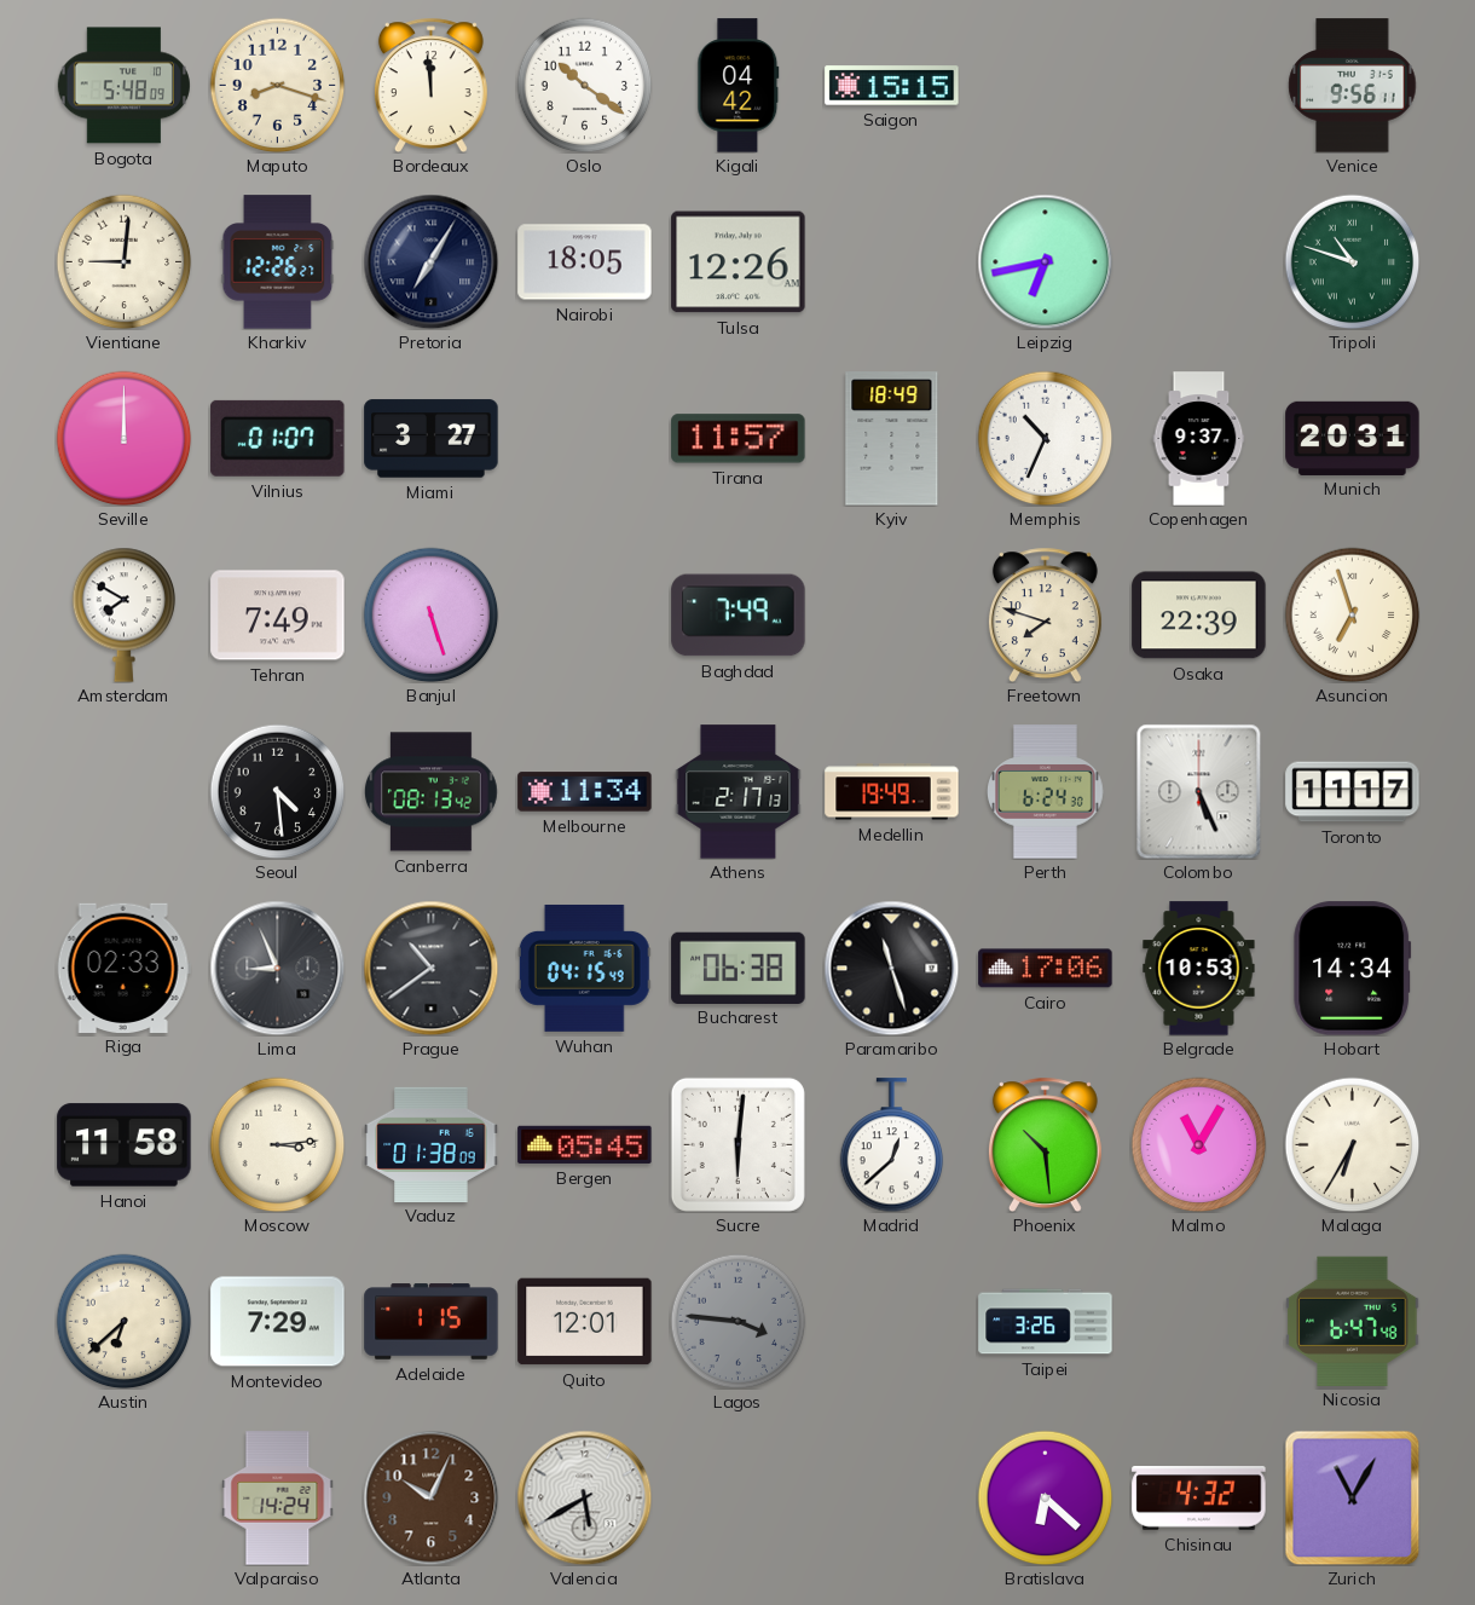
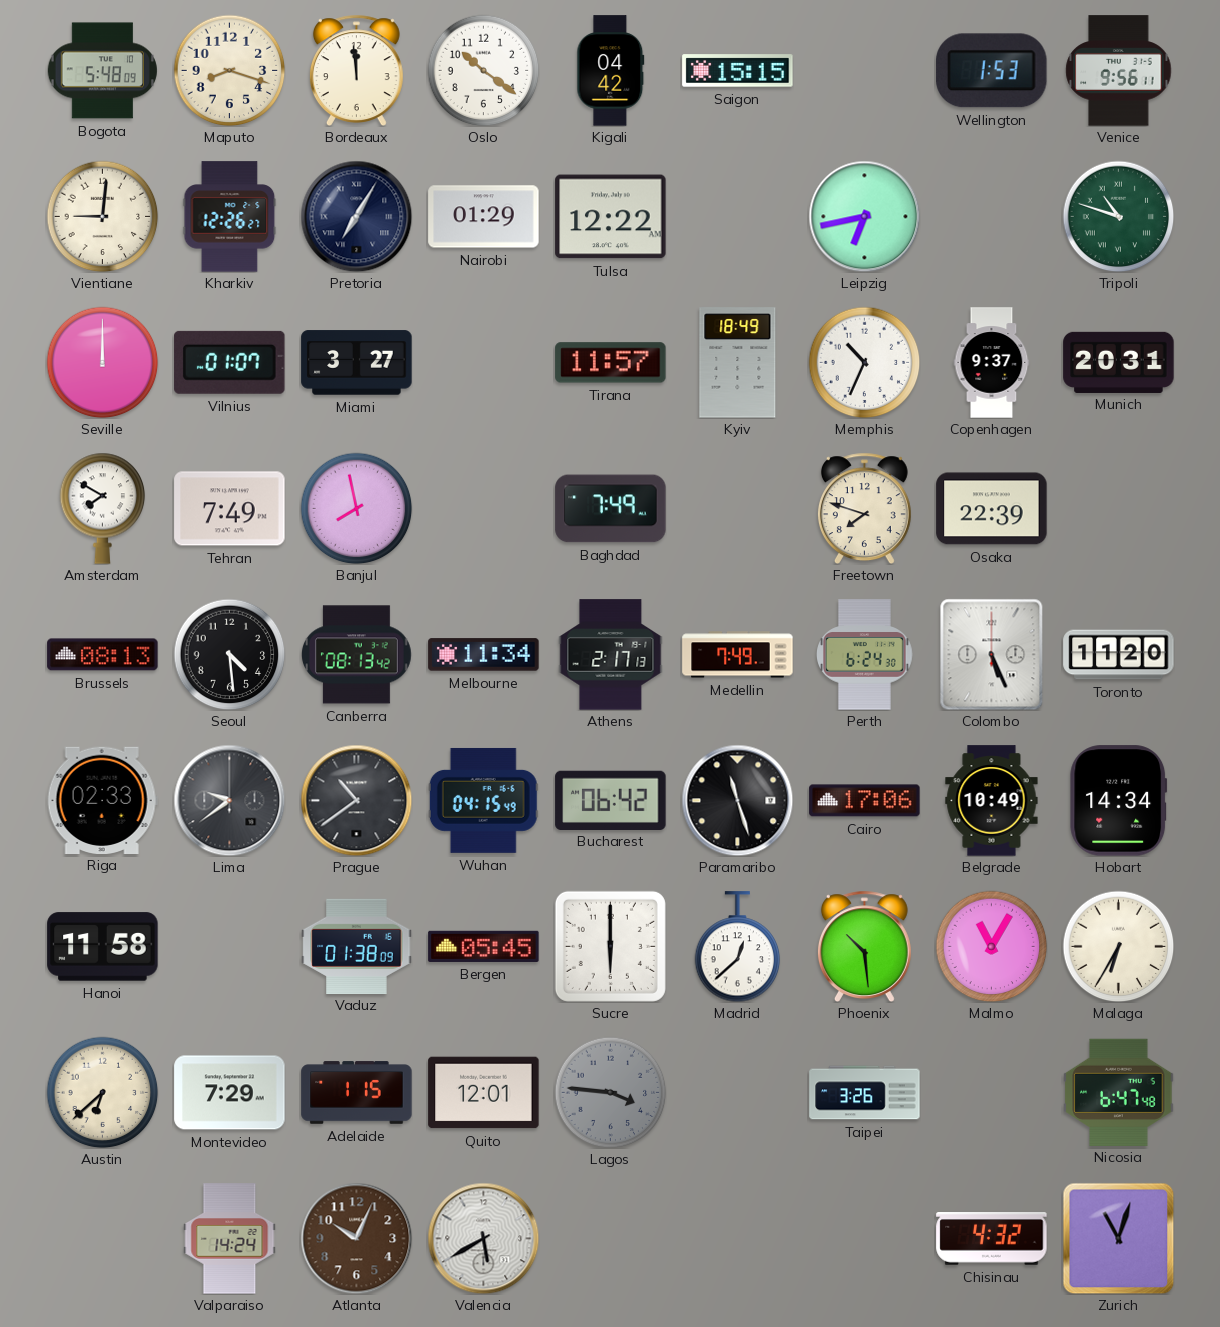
Wellington: none -> 1:53
Nairobi: 18:05 -> 01:29
Tulsa: 12:26 -> 12:22
Banjul: 5:27 -> 7:58
Asuncion: 6:57 -> none
Brussels: none -> 08:13
Medellin: 19:49 -> 7:49
Toronto: 11:17 -> 11:20
Lima: 8:56 -> 9:39
Bucharest: 06:38 -> 06:42
Belgrade: 10:53 -> 10:49
Moscow: 3:14 -> none
Sucre: 6:01 -> 6:00
Bratislava: 6:22 -> none
Zurich: 11:05 -> 11:03
